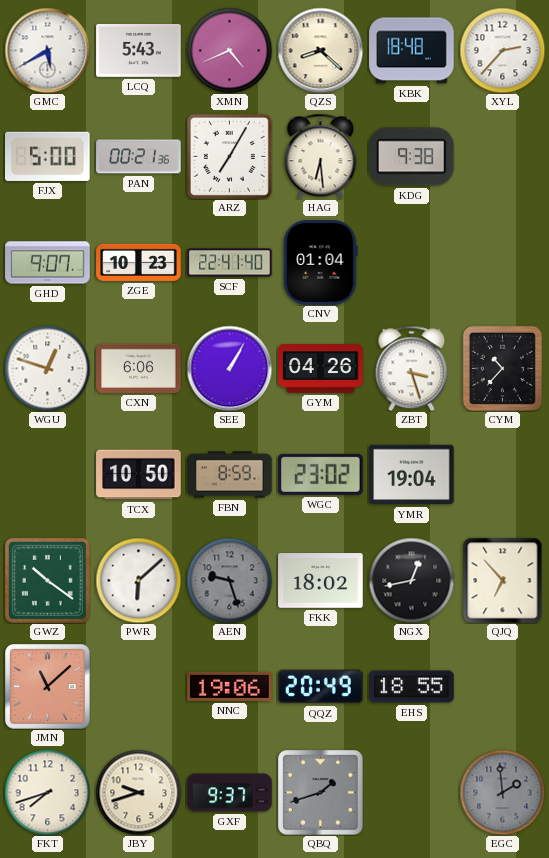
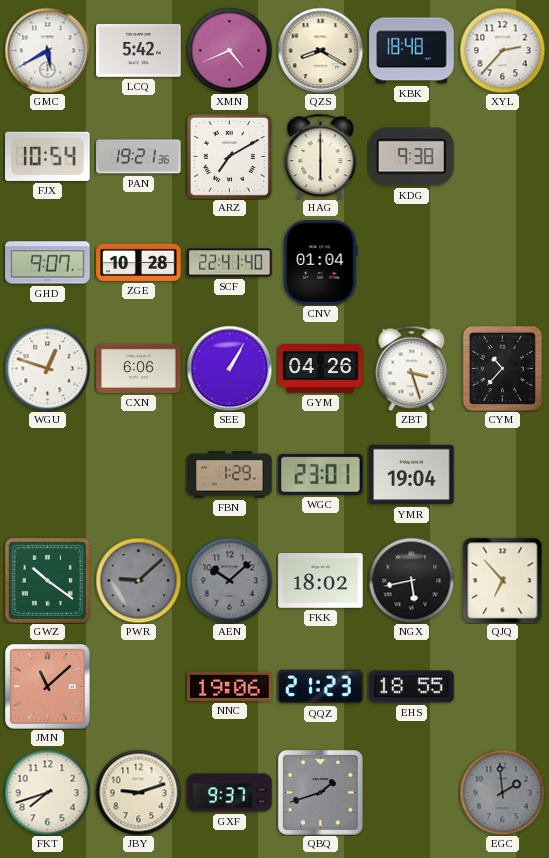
LCQ: 5:43 -> 5:42
QZS: 8:22 -> 8:20
FJX: 5:00 -> 10:54
PAN: 00:21 -> 19:21
ARZ: 7:05 -> 7:10
HAG: 6:29 -> 6:00
ZGE: 10:23 -> 10:28
TCX: 10:50 -> none
FBN: 8:59 -> 1:29
WGC: 23:02 -> 23:01
PWR: 6:08 -> 9:08
PWR dial: white -> grey
AEN: 9:27 -> 10:08
NGX: 12:43 -> 5:43
QQZ: 20:49 -> 21:23
JBY: 9:42 -> 9:12
